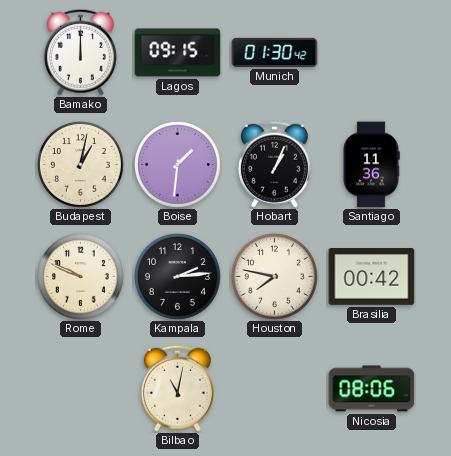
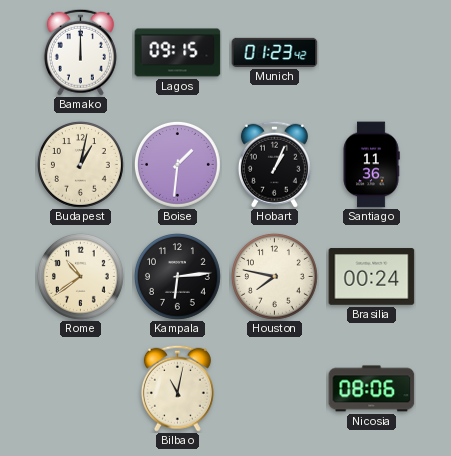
Munich: 01:30 -> 01:23
Rome: 9:49 -> 10:39
Kampala: 2:14 -> 6:14
Brasilia: 00:42 -> 00:24
